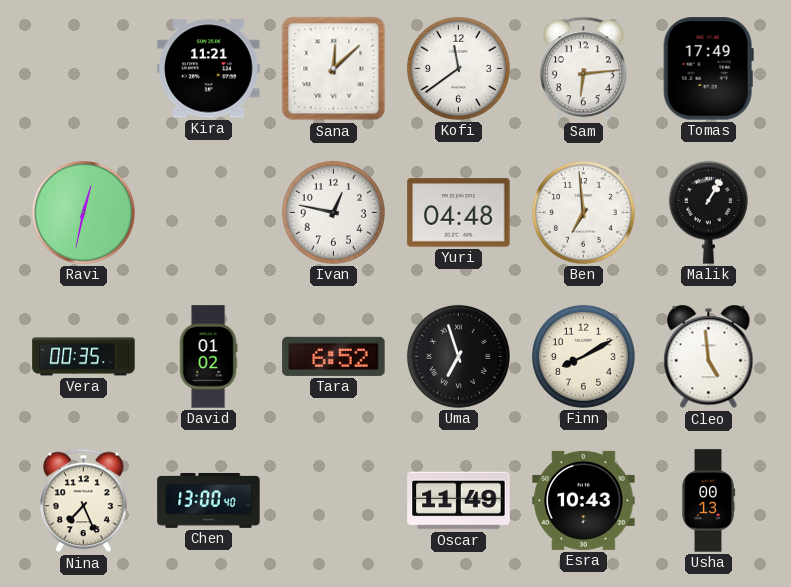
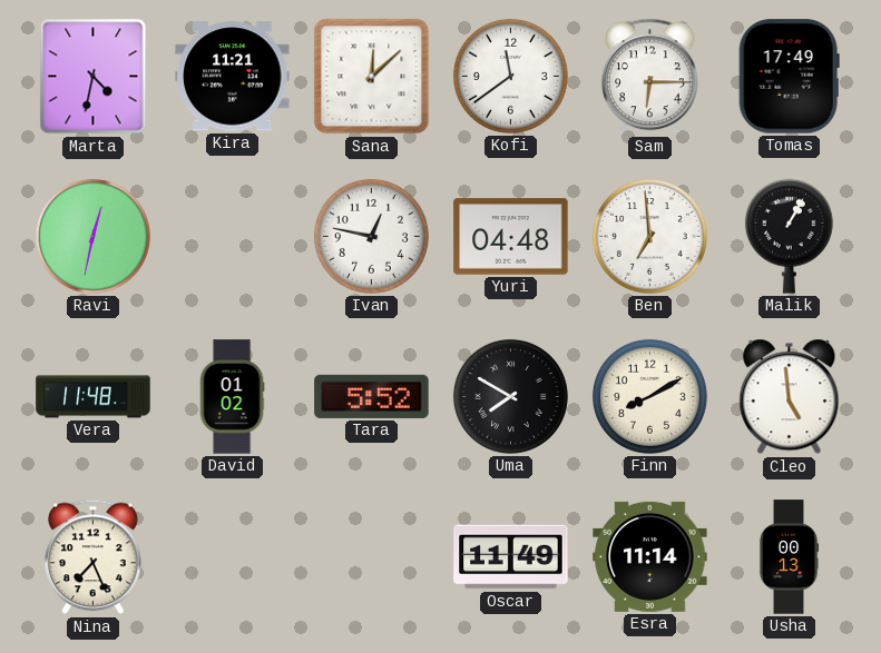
Marta: none -> 4:32
Sam: 6:14 -> 6:15
Vera: 00:35 -> 11:48
Tara: 6:52 -> 5:52
Uma: 6:57 -> 7:50
Chen: 13:00 -> none
Esra: 10:43 -> 11:14
